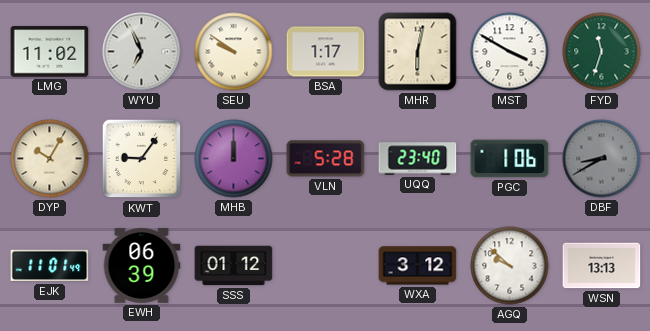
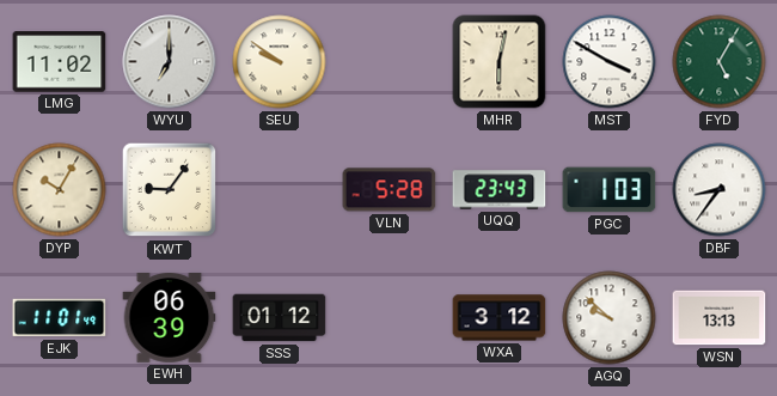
WYU: 6:56 -> 7:00
BSA: 1:17 -> none
FYD: 11:33 -> 5:05
MHB: 12:00 -> none
UQQ: 23:40 -> 23:43
PGC: 1:06 -> 1:03
DBF: 8:40 -> 8:36
DBF dial: grey -> white
